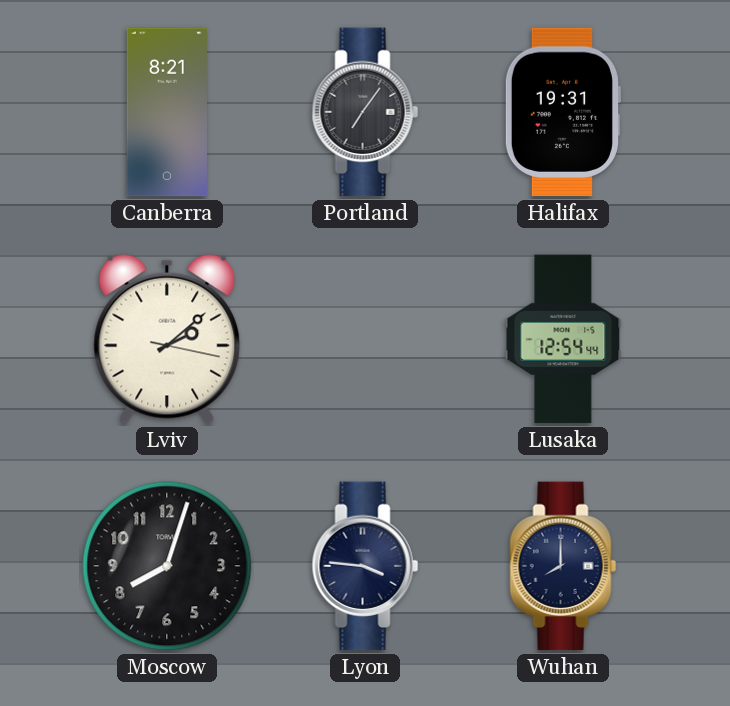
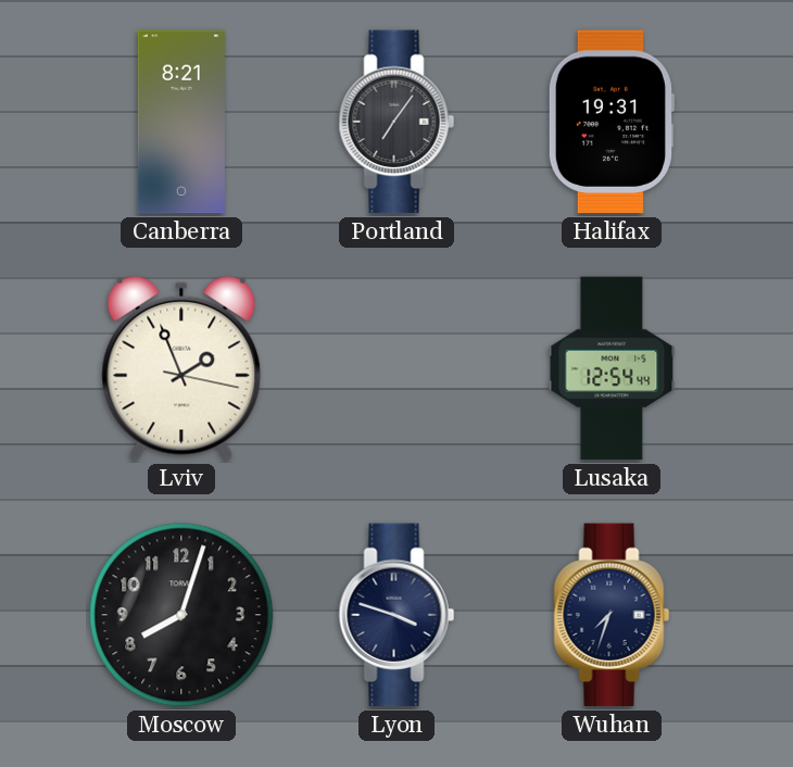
Lviv: 2:08 -> 1:56
Lyon: 3:46 -> 3:48
Wuhan: 8:00 -> 7:33
